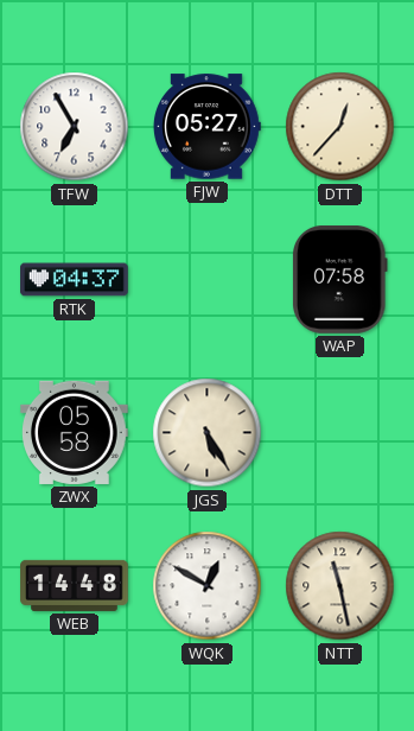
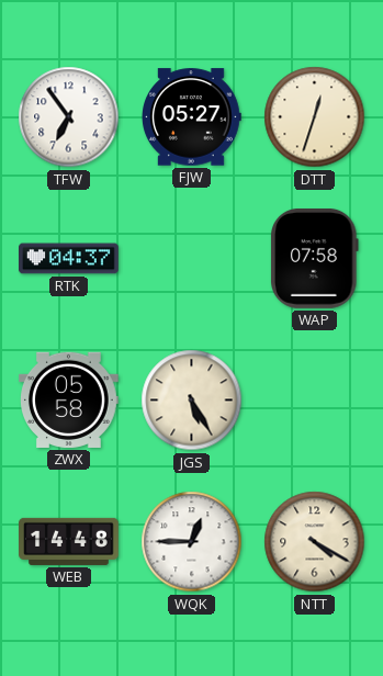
TFW: 6:55 -> 6:54
DTT: 12:37 -> 12:33
WQK: 12:50 -> 12:45
NTT: 11:28 -> 4:20
